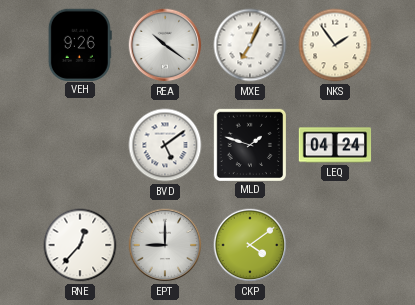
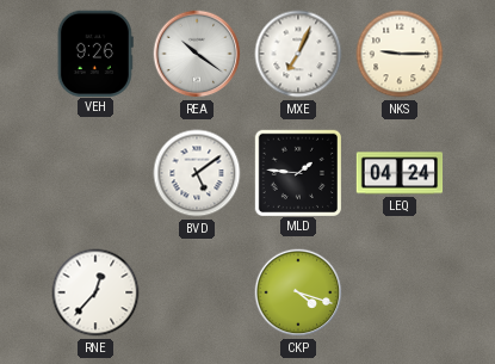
NKS: 1:54 -> 9:15
MLD: 1:48 -> 1:46
EPT: 9:00 -> none
CKP: 4:09 -> 4:18
